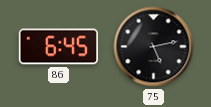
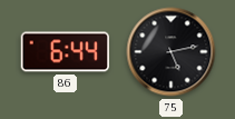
86: 6:45 -> 6:44
